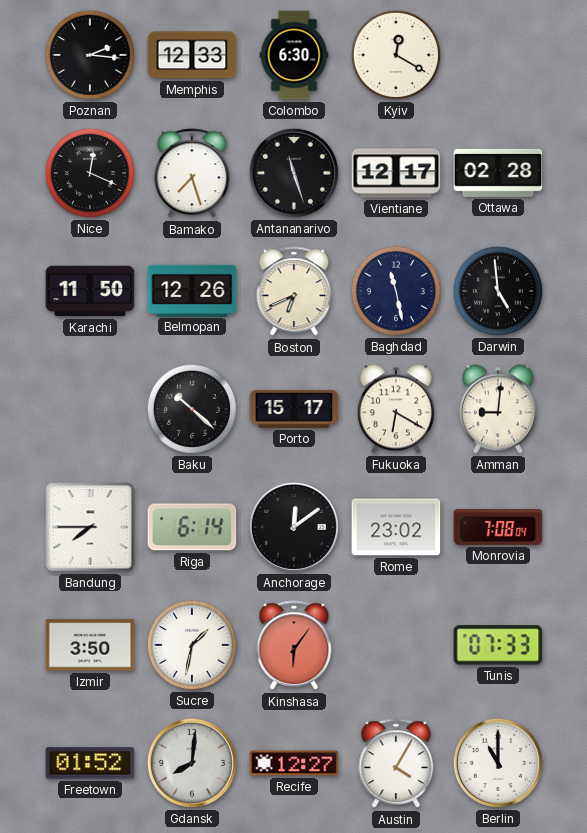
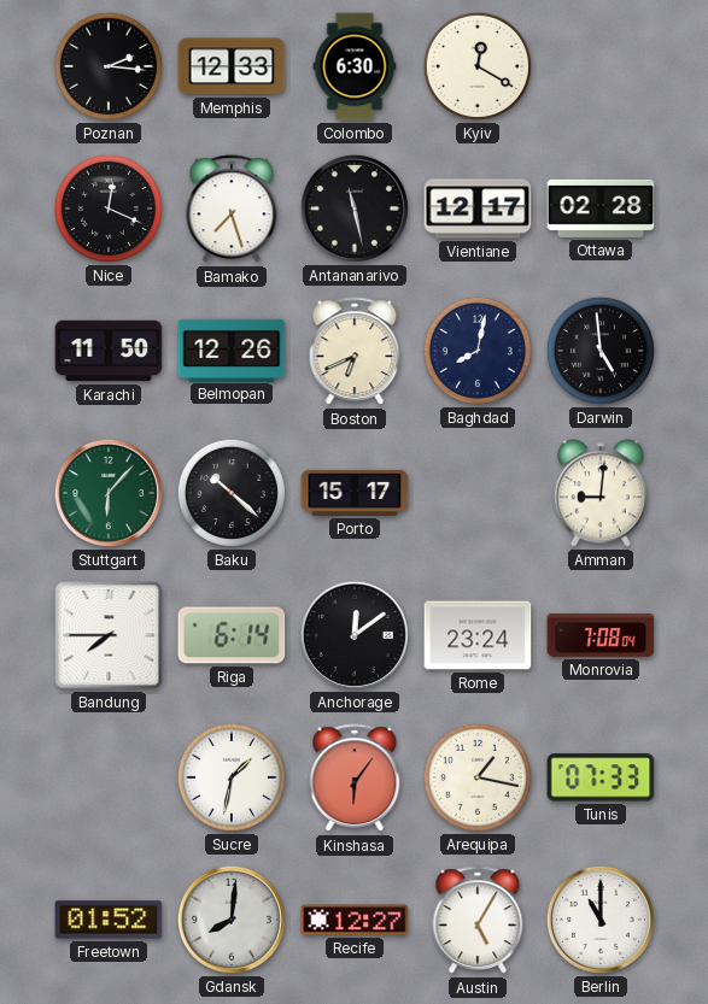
Antananarivo: 11:27 -> 11:28
Baghdad: 11:28 -> 8:02
Stuttgart: none -> 6:07
Fukuoka: 6:20 -> none
Rome: 23:02 -> 23:24
Izmir: 3:50 -> none
Arequipa: none -> 1:17
Austin: 4:05 -> 5:05
